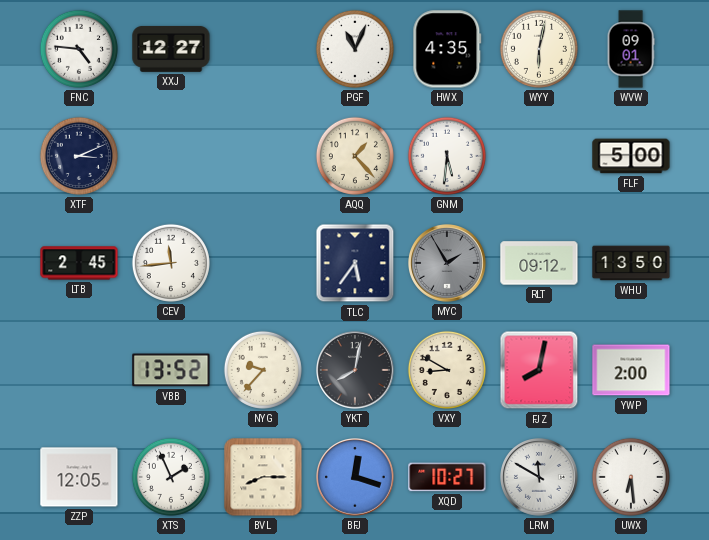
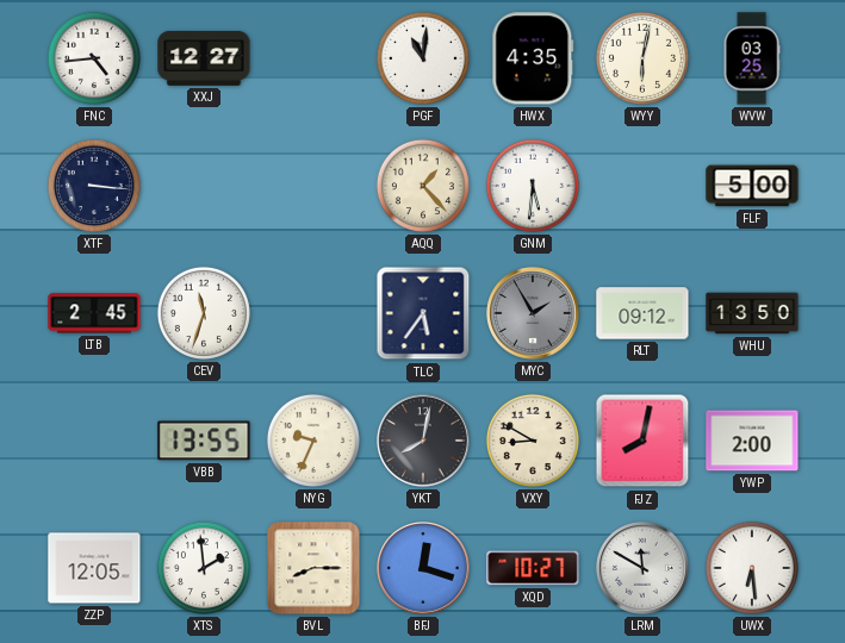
FNC: 4:46 -> 4:44
PGF: 11:04 -> 11:01
WVW: 09:01 -> 03:25
XTF: 3:11 -> 3:16
CEV: 11:44 -> 11:33
VBB: 13:52 -> 13:55
NYG: 9:37 -> 9:34
XTS: 1:56 -> 1:59
